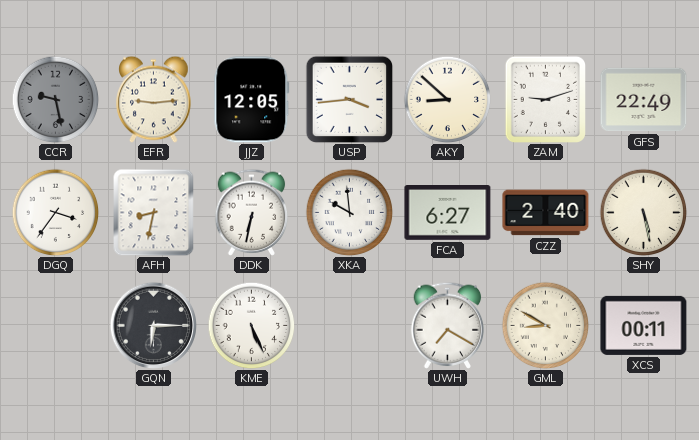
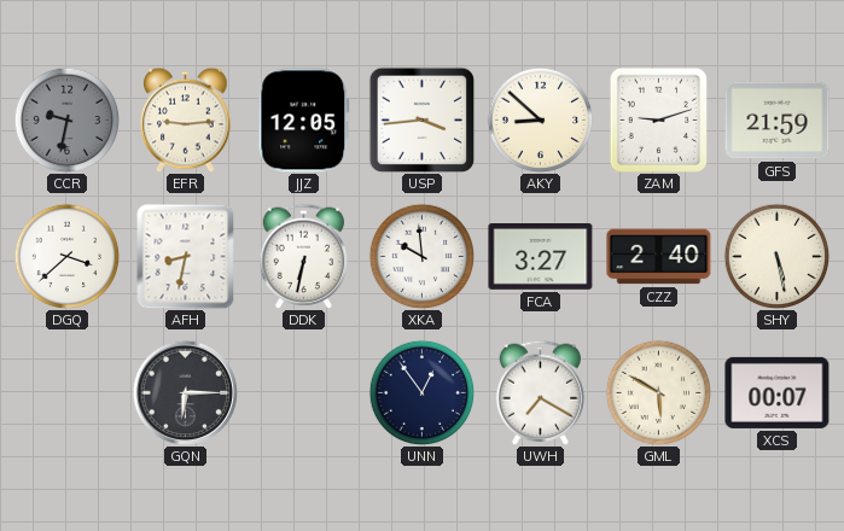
CCR: 9:28 -> 9:32
GFS: 22:49 -> 21:59
DGQ: 3:36 -> 3:38
FCA: 6:27 -> 3:27
KME: 5:26 -> none
UNN: none -> 12:54
GML: 8:50 -> 5:50
XCS: 00:11 -> 00:07
